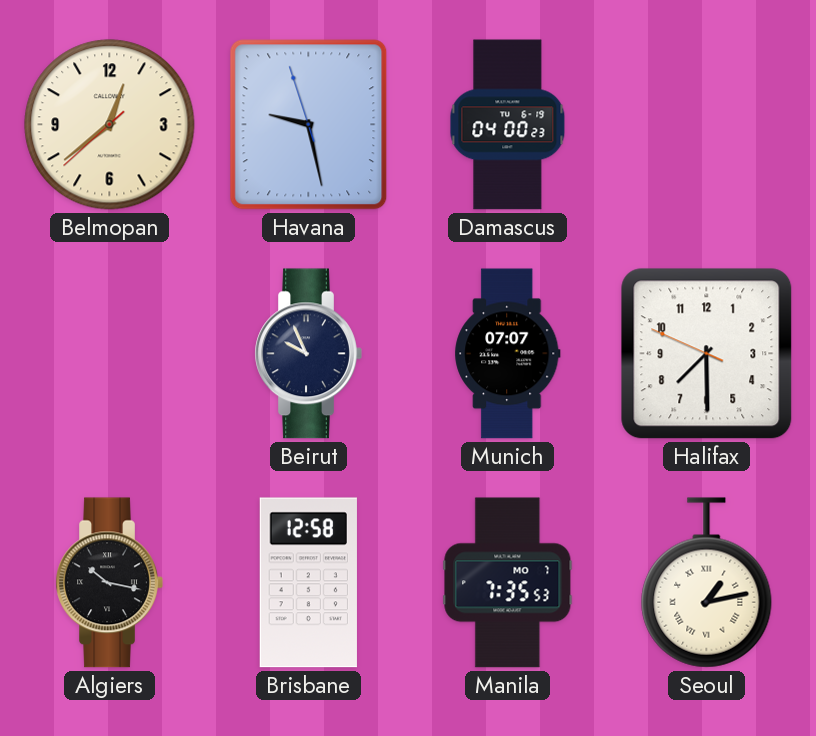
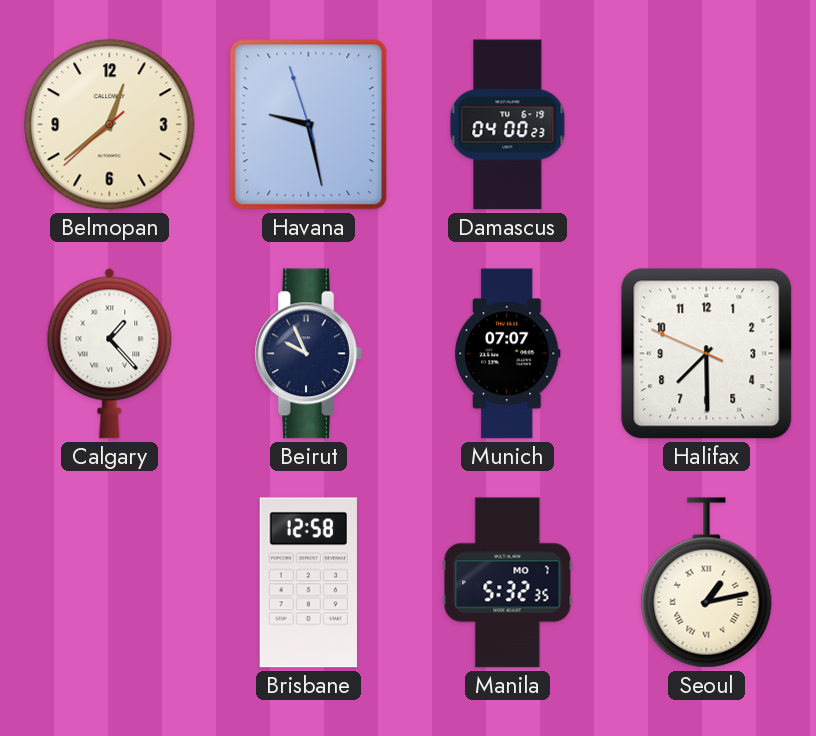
Calgary: none -> 1:23
Algiers: 10:17 -> none
Manila: 7:35 -> 5:32
